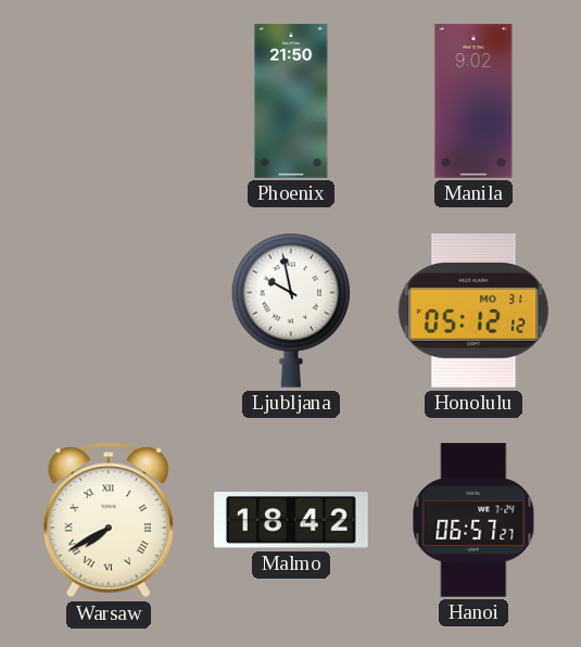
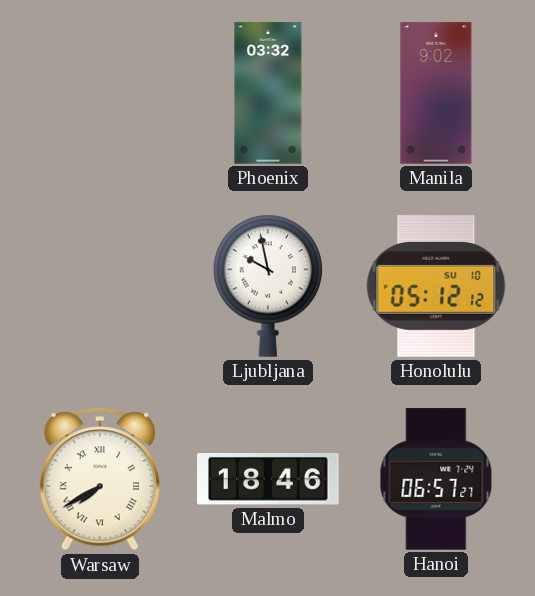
Phoenix: 21:50 -> 03:32
Honolulu date: MO 31 -> SU 10
Malmo: 18:42 -> 18:46
